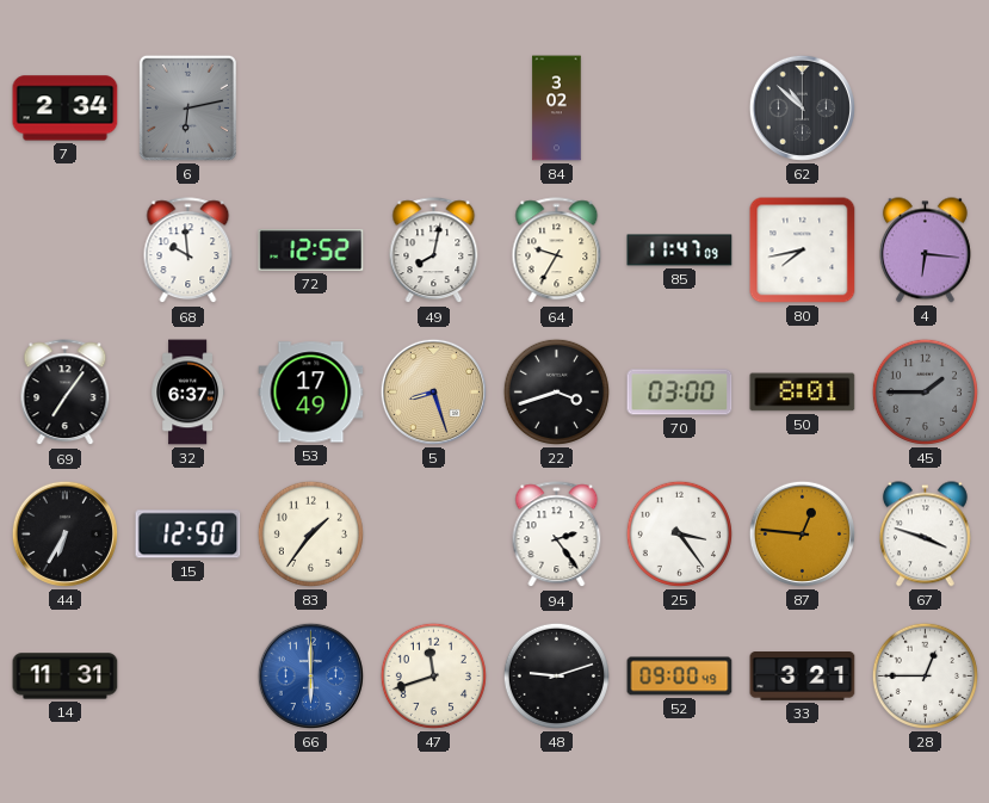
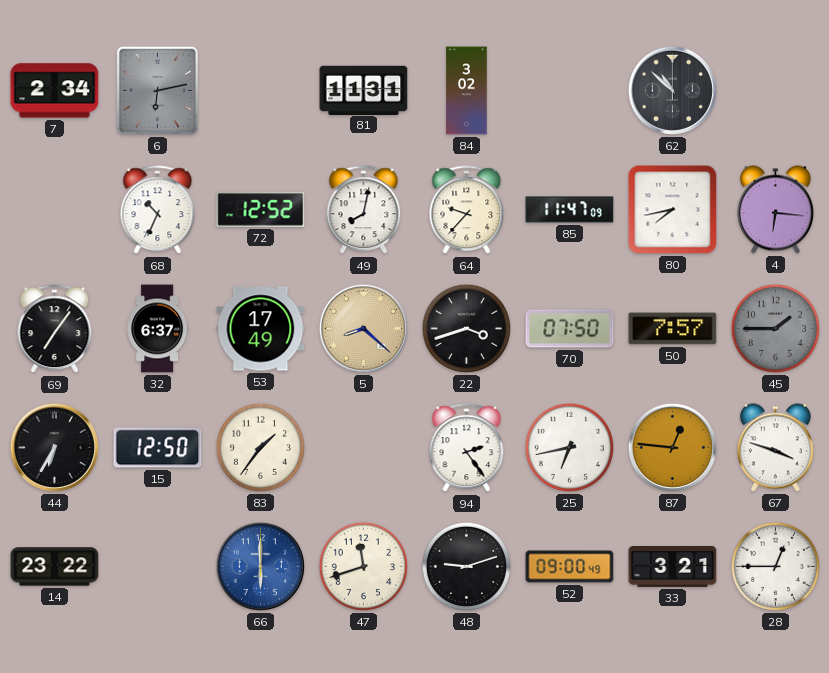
81: none -> 11:31
68: 9:59 -> 10:34
64: 9:35 -> 9:37
5: 8:27 -> 8:22
70: 03:00 -> 07:50
50: 8:01 -> 7:57
25: 3:24 -> 6:43
14: 11:31 -> 23:22
